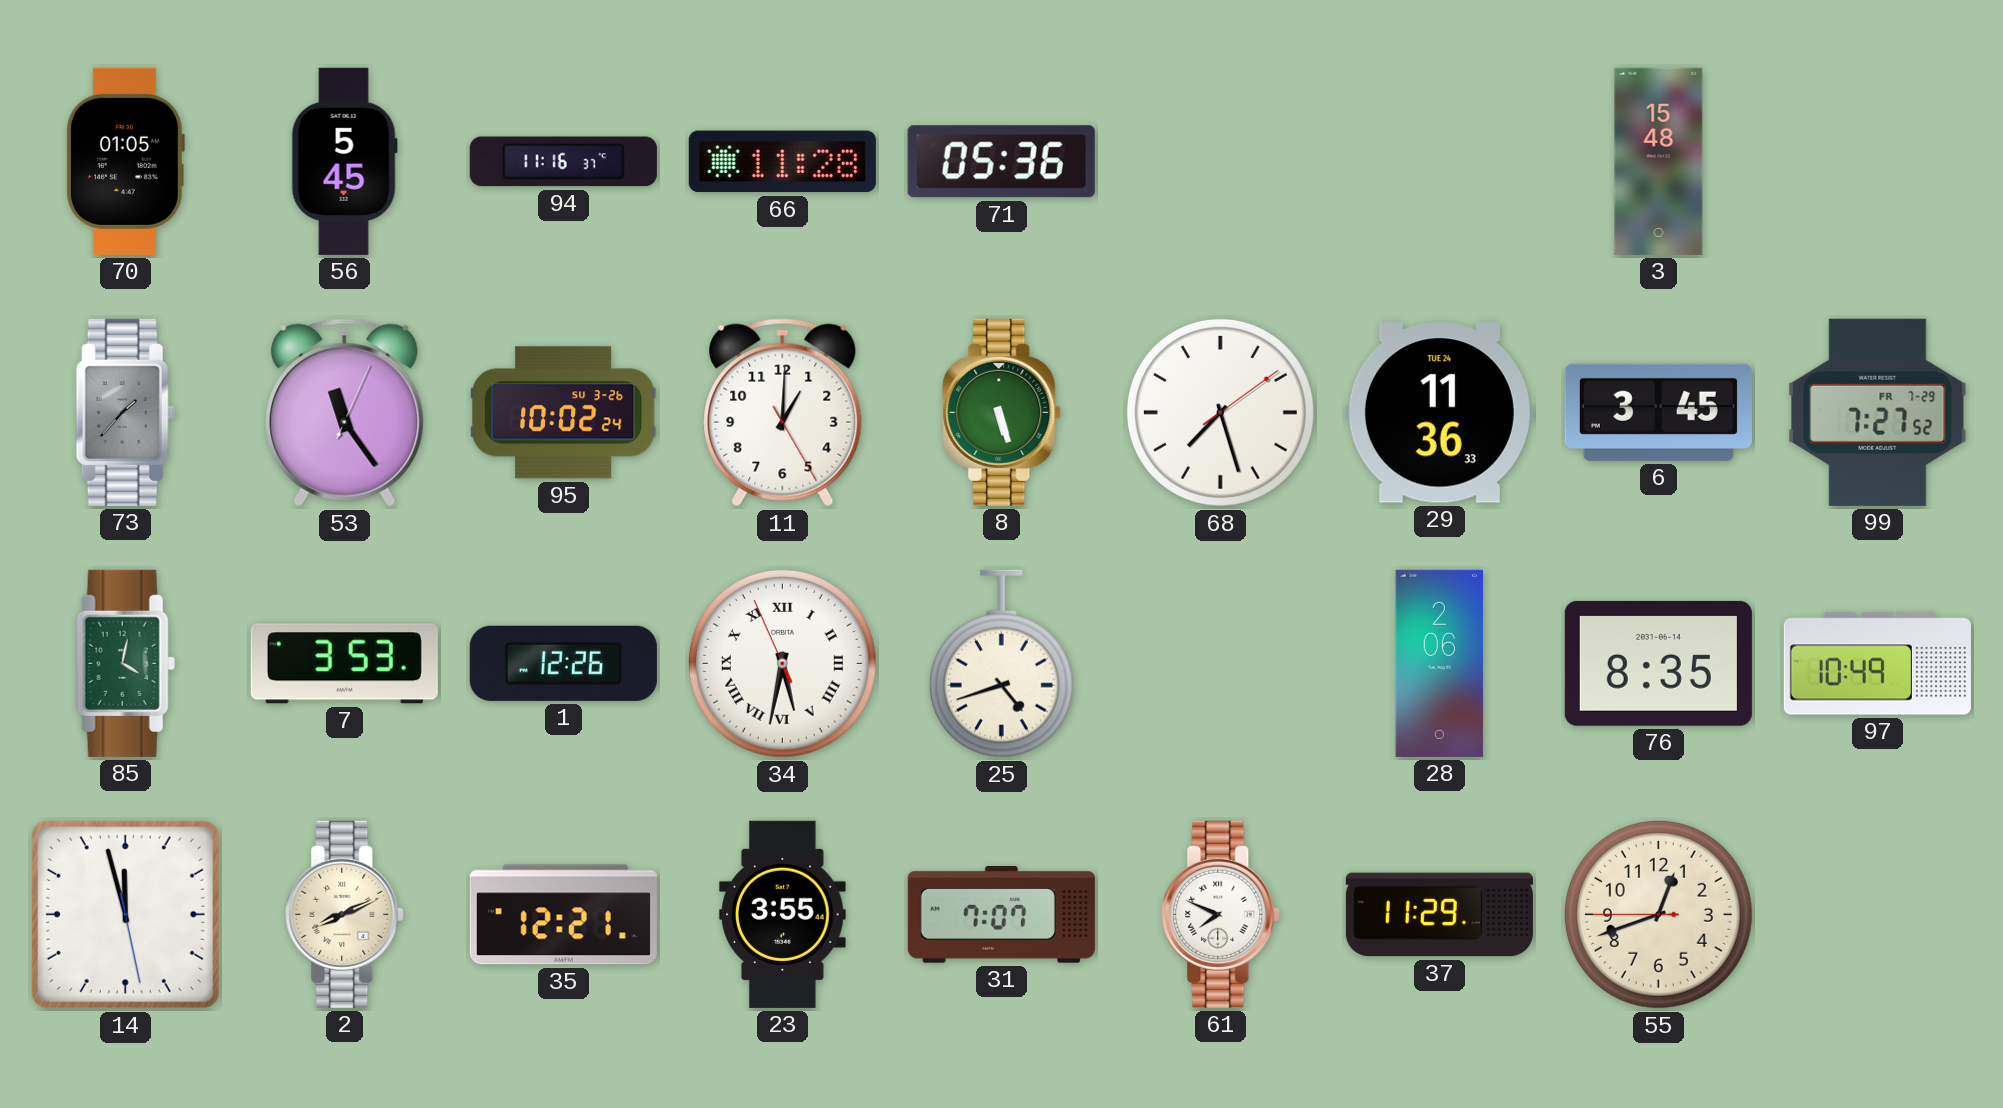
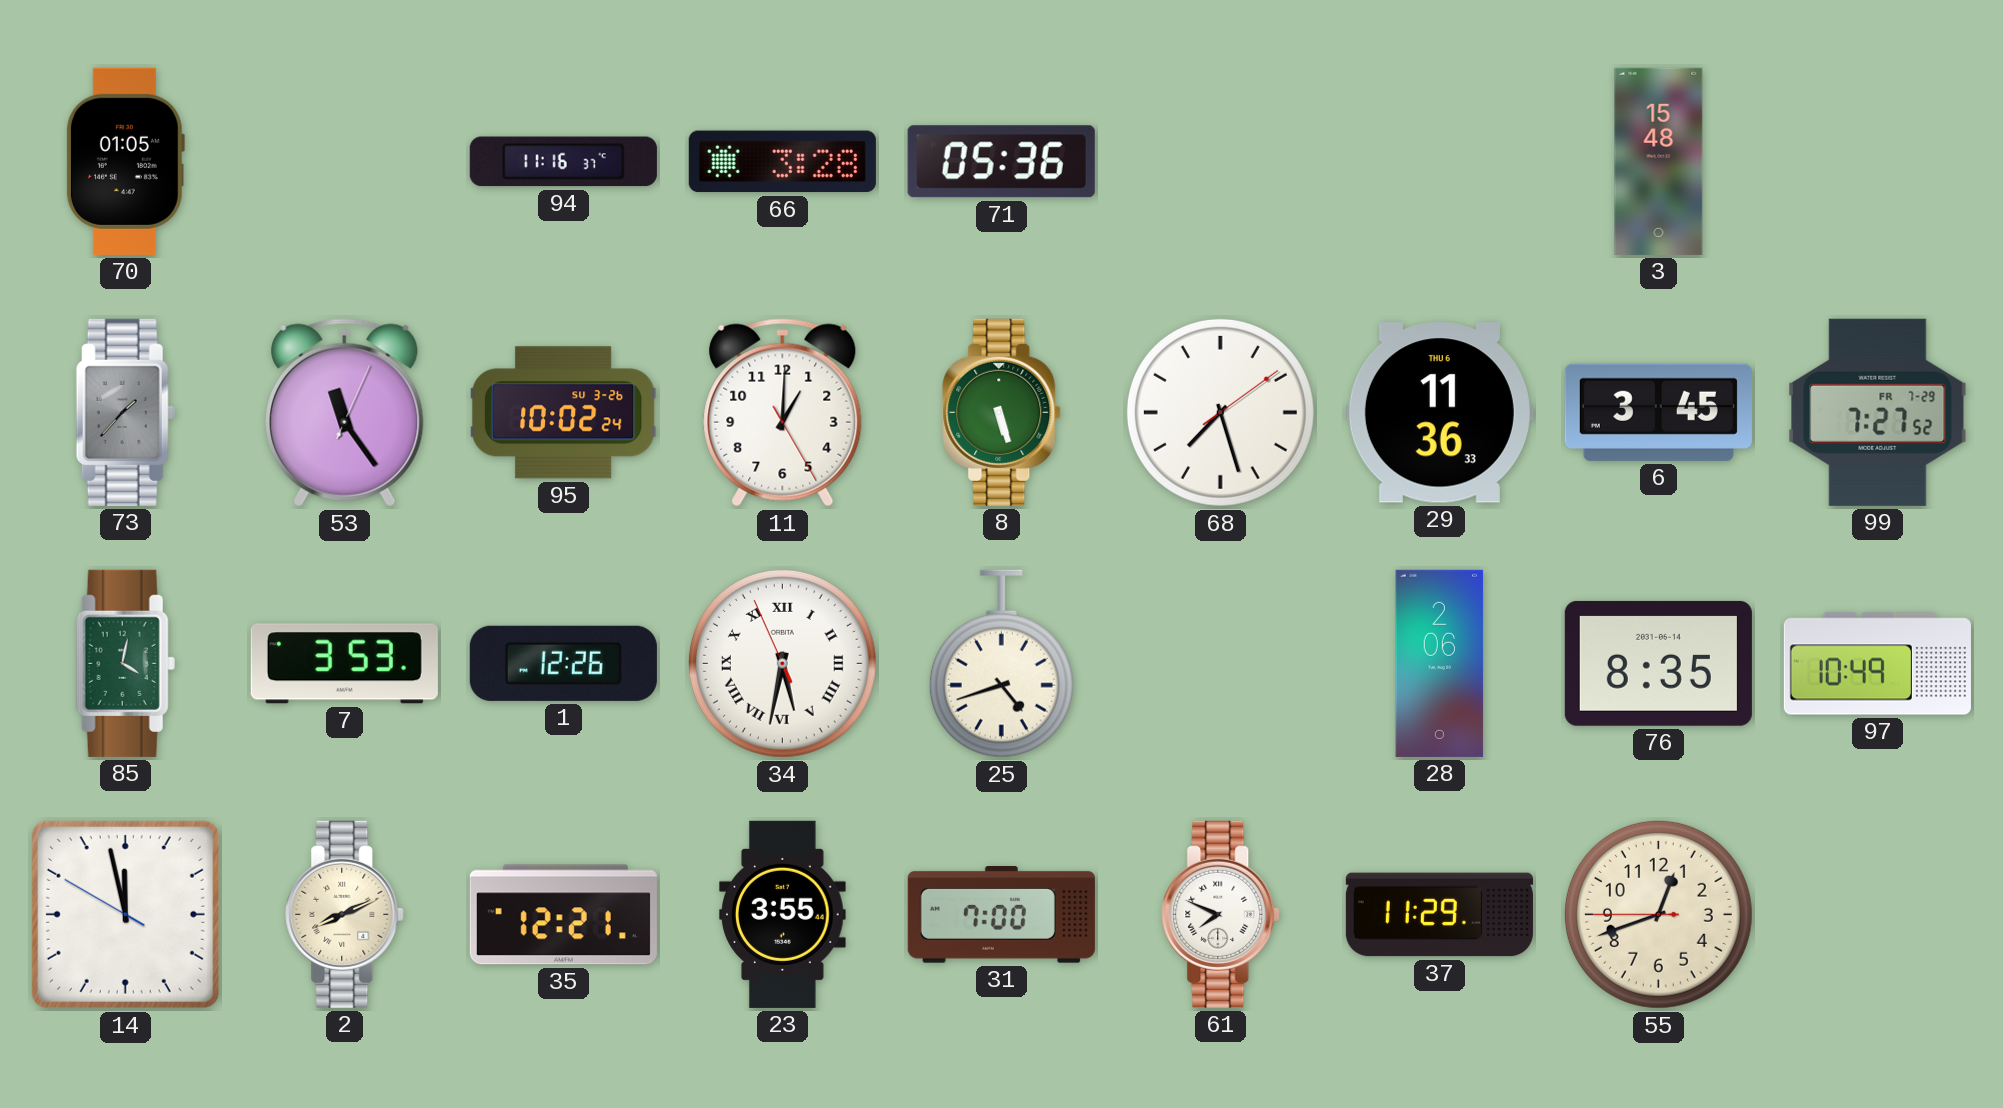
56: 5:45 -> none
66: 11:28 -> 3:28
29 date: TUE 24 -> THU 6
14: 11:57:28 -> 11:57:50
31: 7:07 -> 7:00
